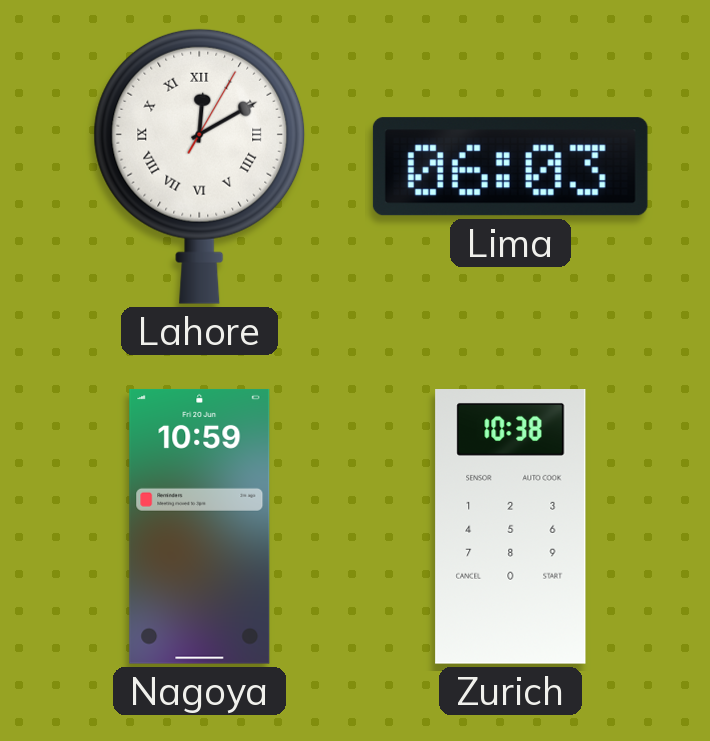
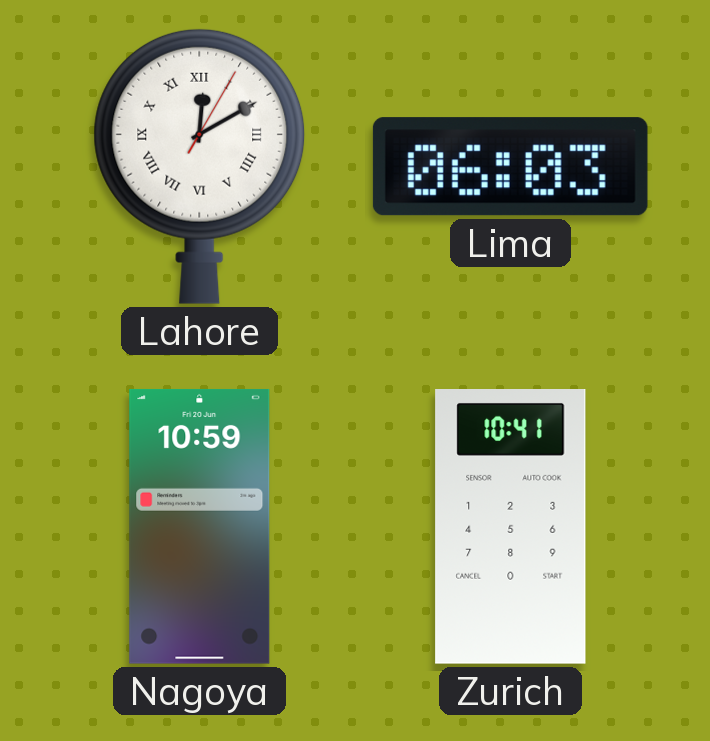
Zurich: 10:38 -> 10:41
